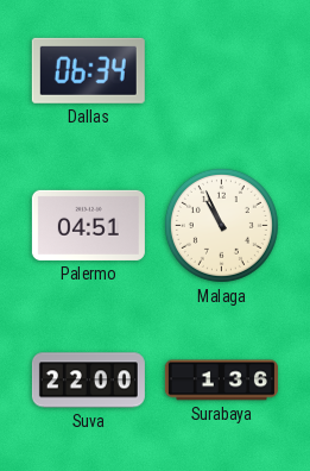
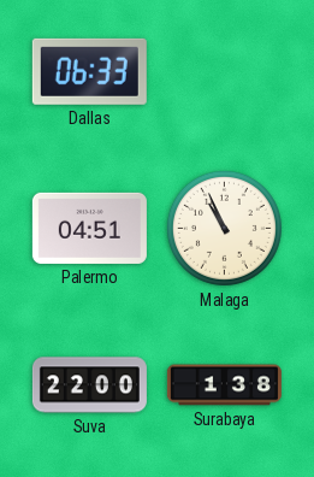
Dallas: 06:34 -> 06:33
Surabaya: 1:36 -> 1:38
